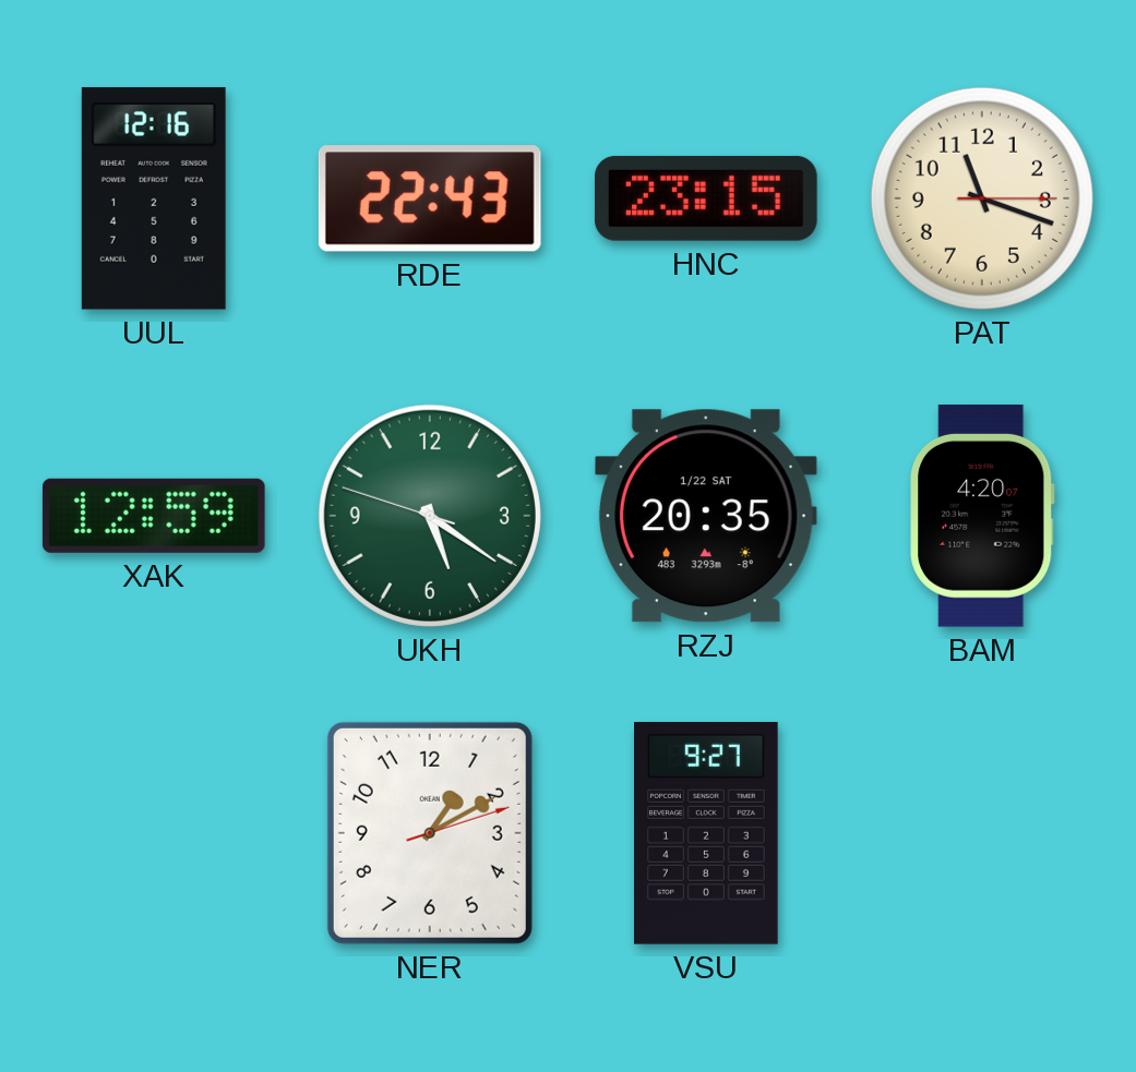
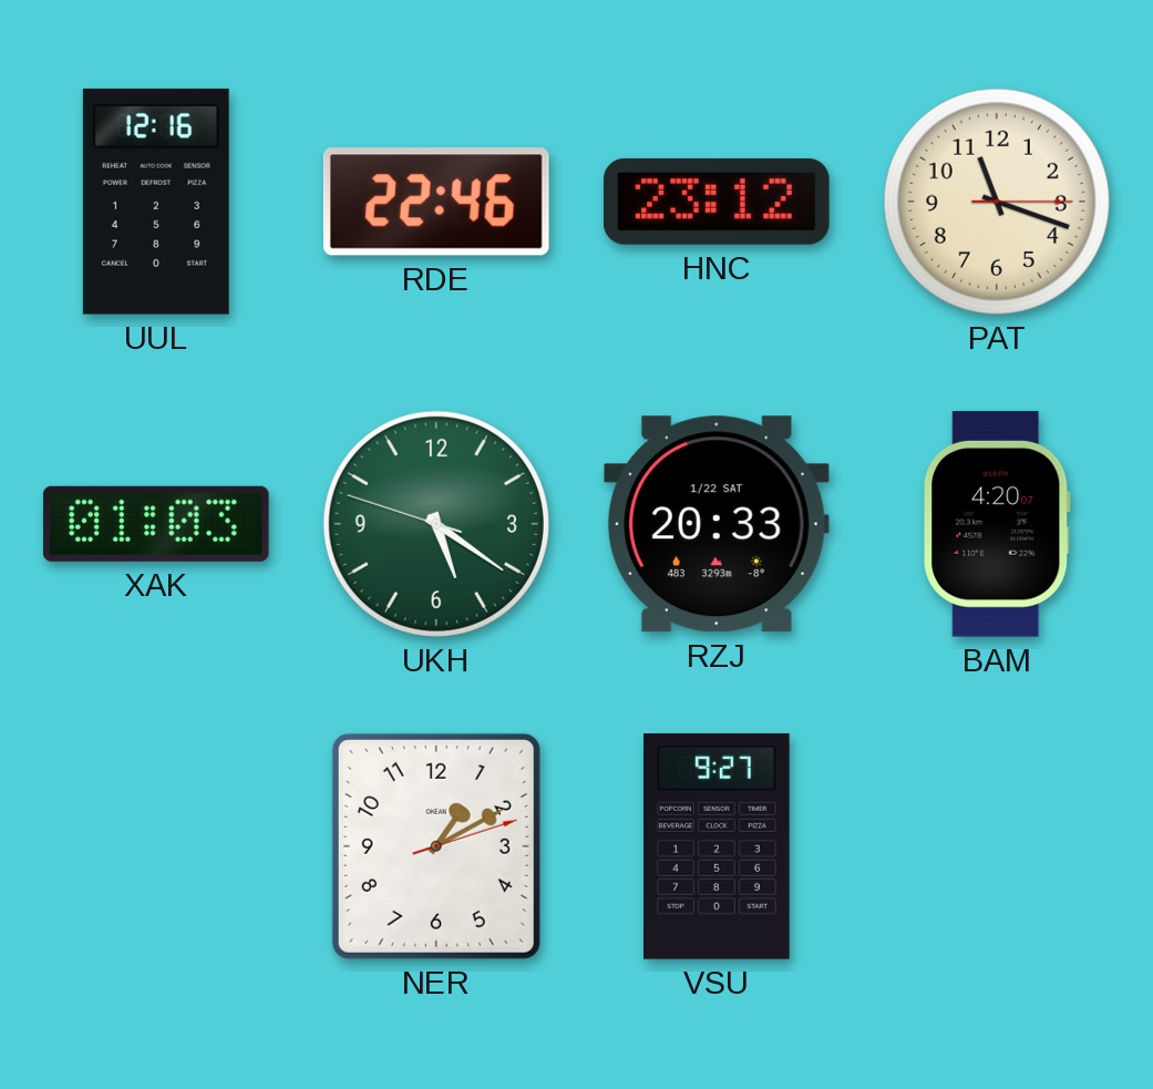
RDE: 22:43 -> 22:46
HNC: 23:15 -> 23:12
XAK: 12:59 -> 01:03
RZJ: 20:35 -> 20:33
